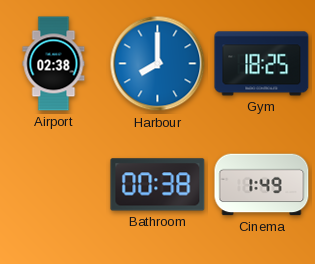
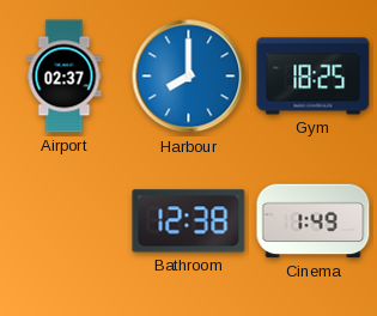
Airport: 02:38 -> 02:37
Bathroom: 00:38 -> 12:38
